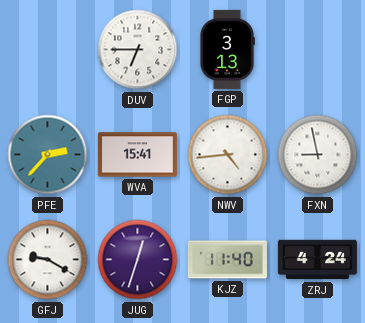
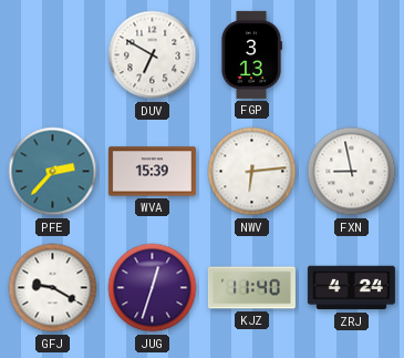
DUV: 6:45 -> 6:50
WVA: 15:41 -> 15:39
NWV: 4:44 -> 6:14
